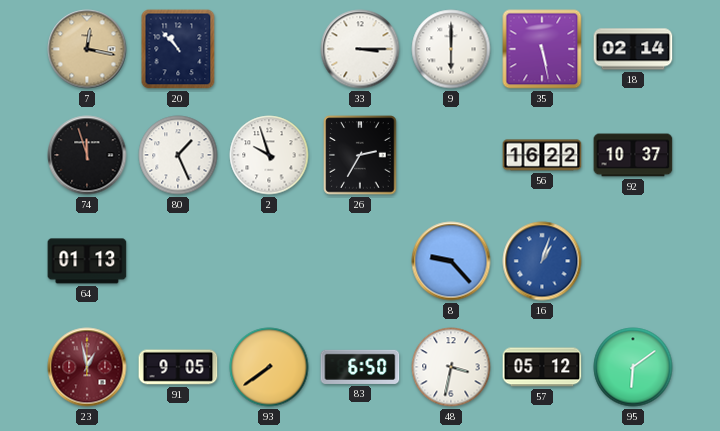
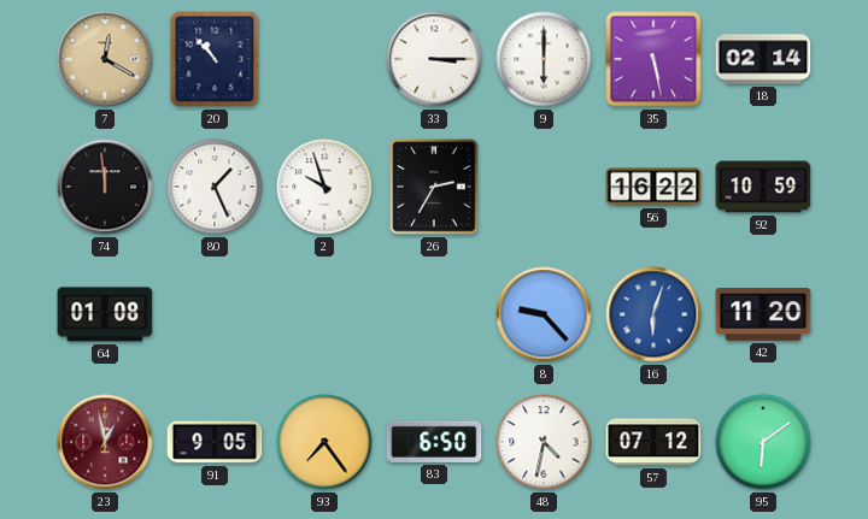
7: 12:17 -> 12:20
74: 11:57 -> 11:59
92: 10:37 -> 10:59
64: 01:13 -> 01:08
16: 1:03 -> 6:03
42: none -> 11:20
93: 7:39 -> 7:24
48: 3:32 -> 4:32
57: 05:12 -> 07:12
